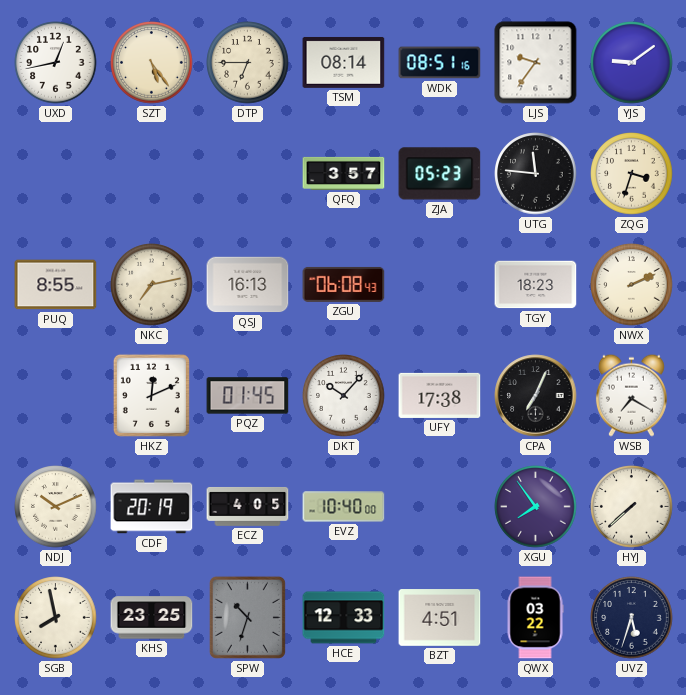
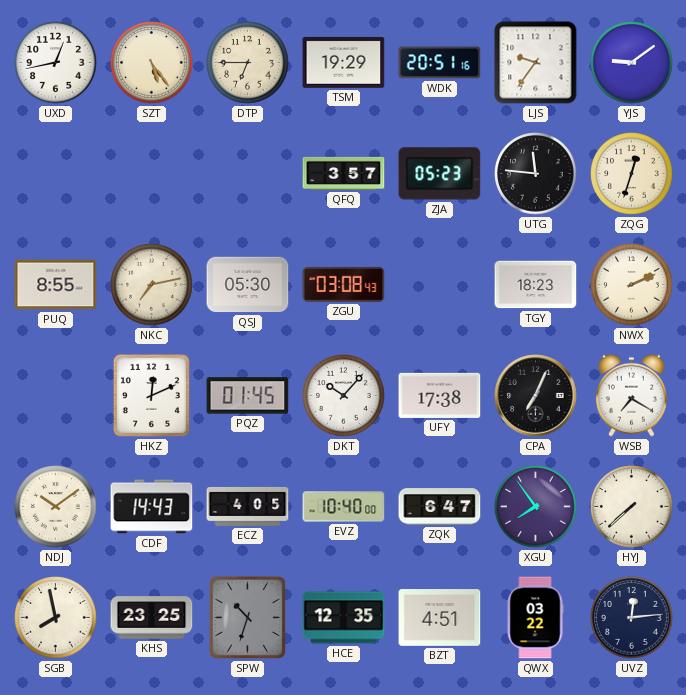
TSM: 08:14 -> 19:29
WDK: 08:51 -> 20:51
ZQG: 3:33 -> 12:33
QSJ: 16:13 -> 05:30
ZGU: 06:08 -> 03:08
NDJ: 10:11 -> 10:09
CDF: 20:19 -> 14:43
ZQK: none -> 6:47
HCE: 12:33 -> 12:35
UVZ: 5:33 -> 12:14
